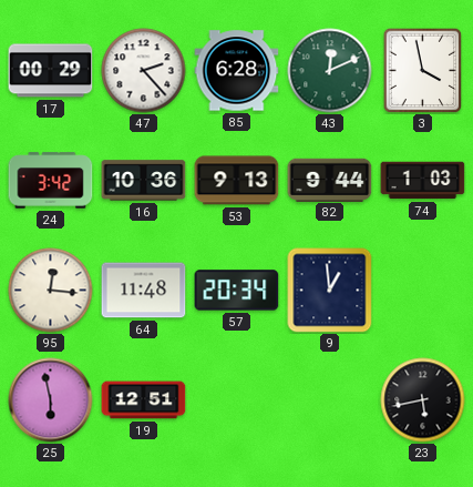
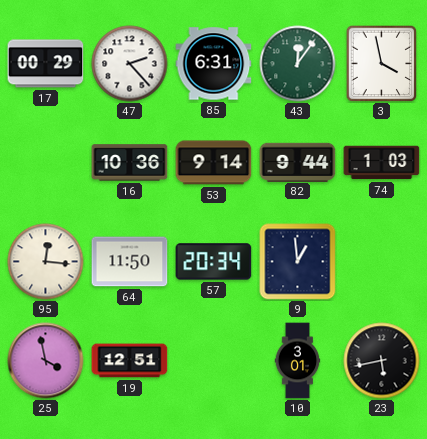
85: 6:28 -> 6:31
43: 12:11 -> 12:06
24: 3:42 -> none
53: 9:13 -> 9:14
64: 11:48 -> 11:50
25: 5:58 -> 3:58
10: none -> 3:01
